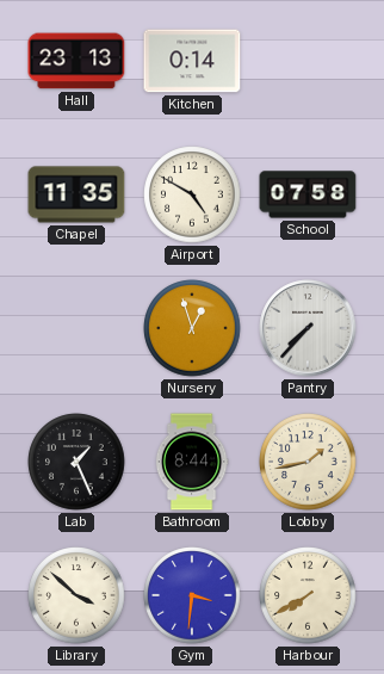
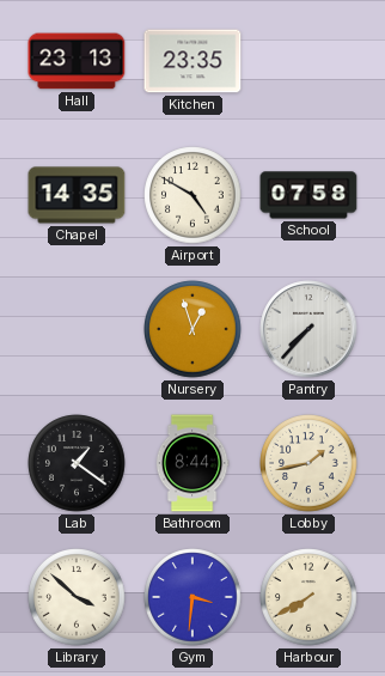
Kitchen: 0:14 -> 23:35
Chapel: 11:35 -> 14:35
Lab: 1:26 -> 1:21
